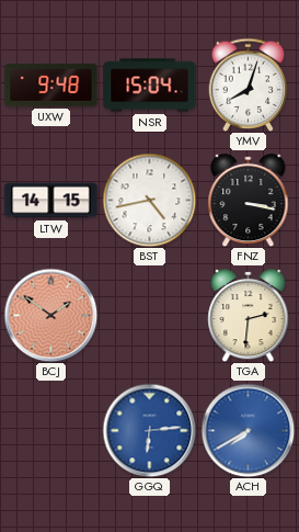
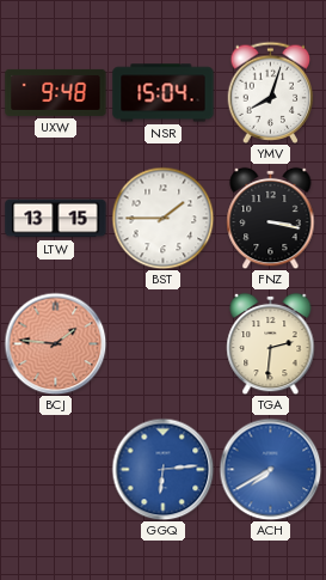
LTW: 14:15 -> 13:15
BST: 4:43 -> 1:45
BCJ: 1:51 -> 1:46
